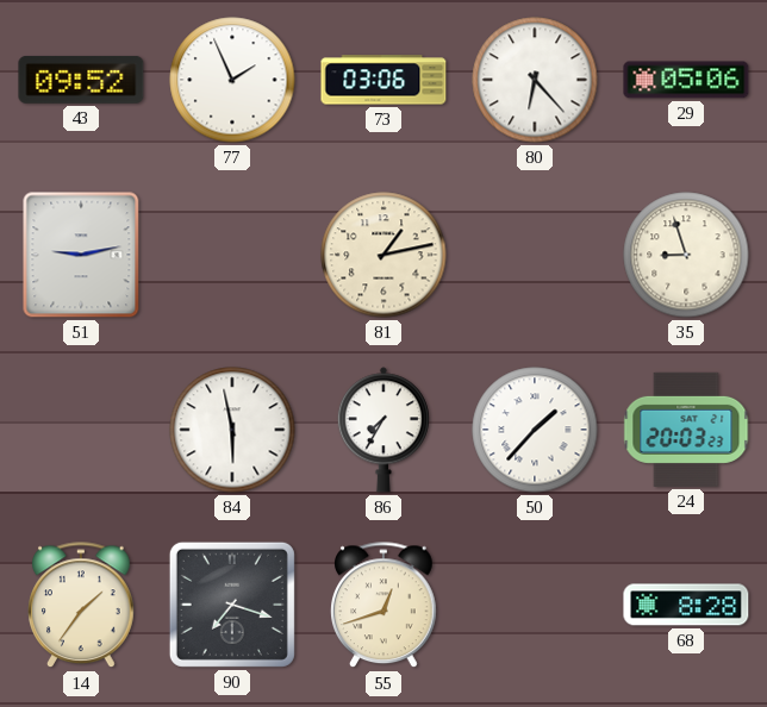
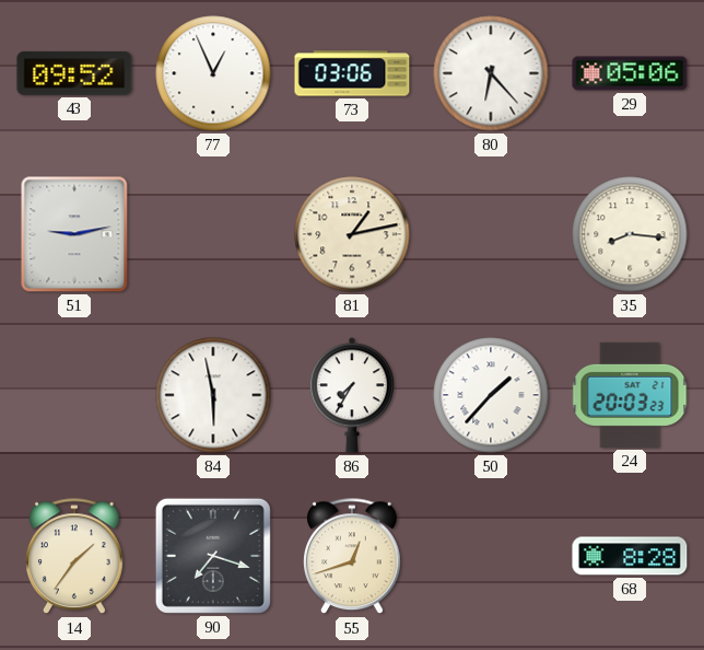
77: 1:56 -> 12:56
35: 8:57 -> 8:16
